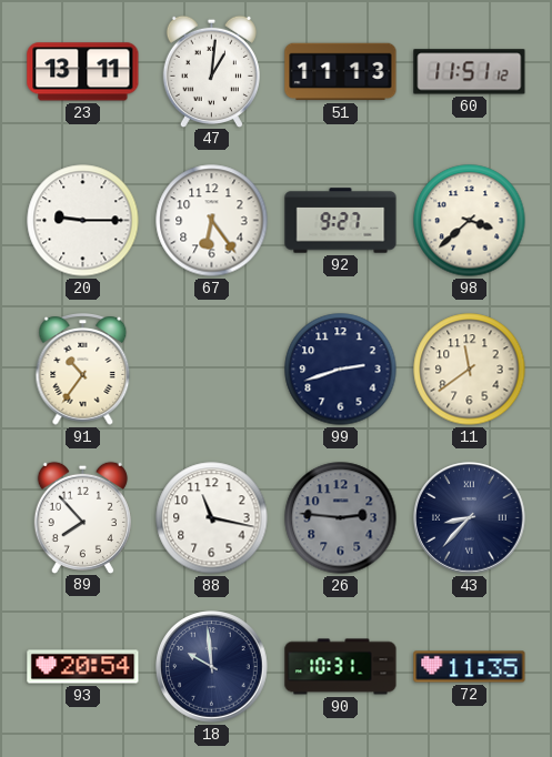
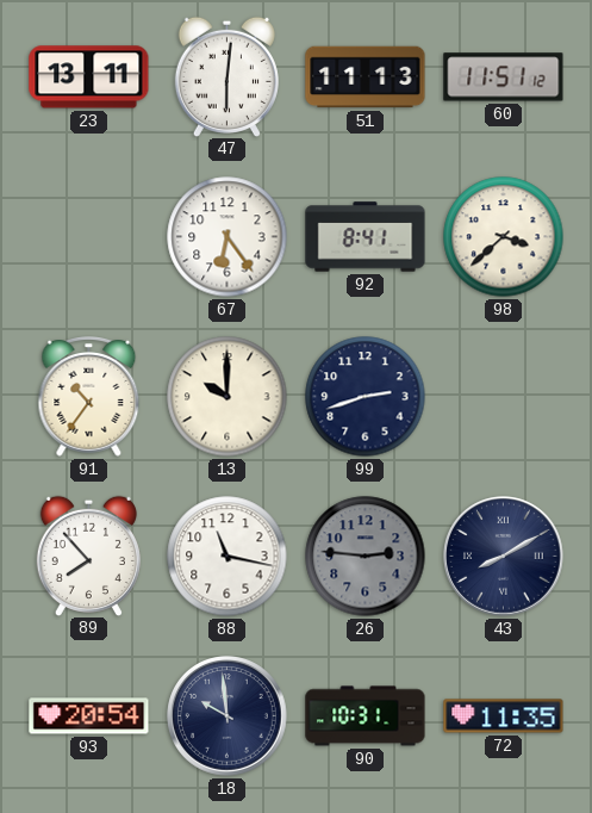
47: 1:01 -> 6:01
20: 9:15 -> none
92: 9:27 -> 8:41
13: none -> 10:00
11: 11:39 -> none
43: 8:37 -> 8:10
